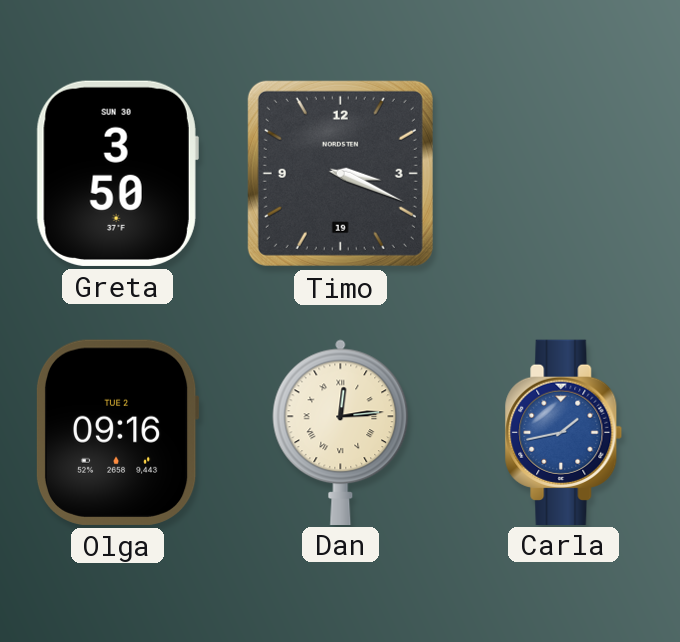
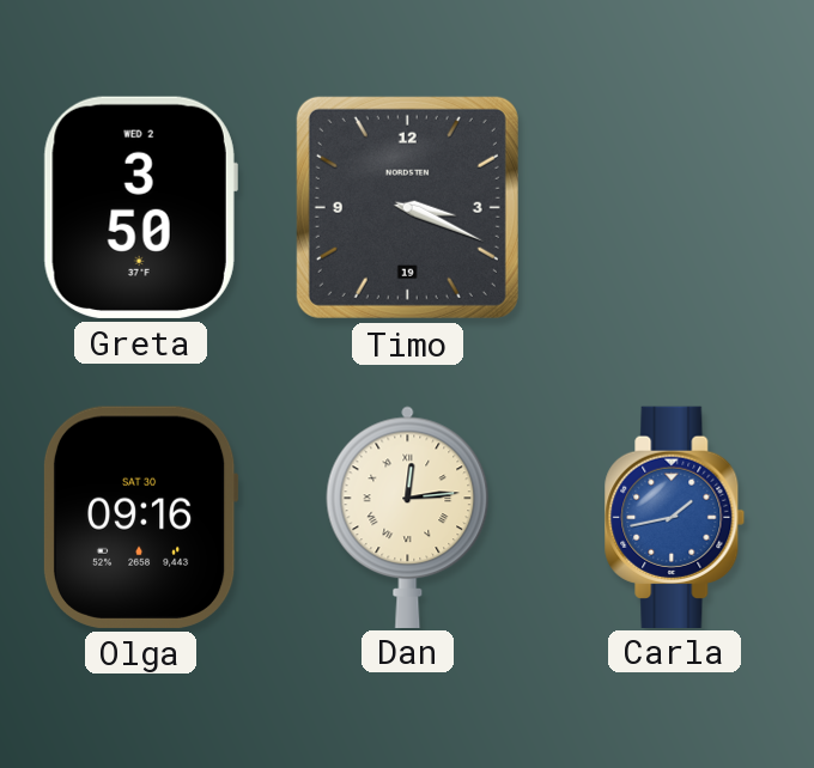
Greta date: SUN 30 -> WED 2
Olga date: TUE 2 -> SAT 30
